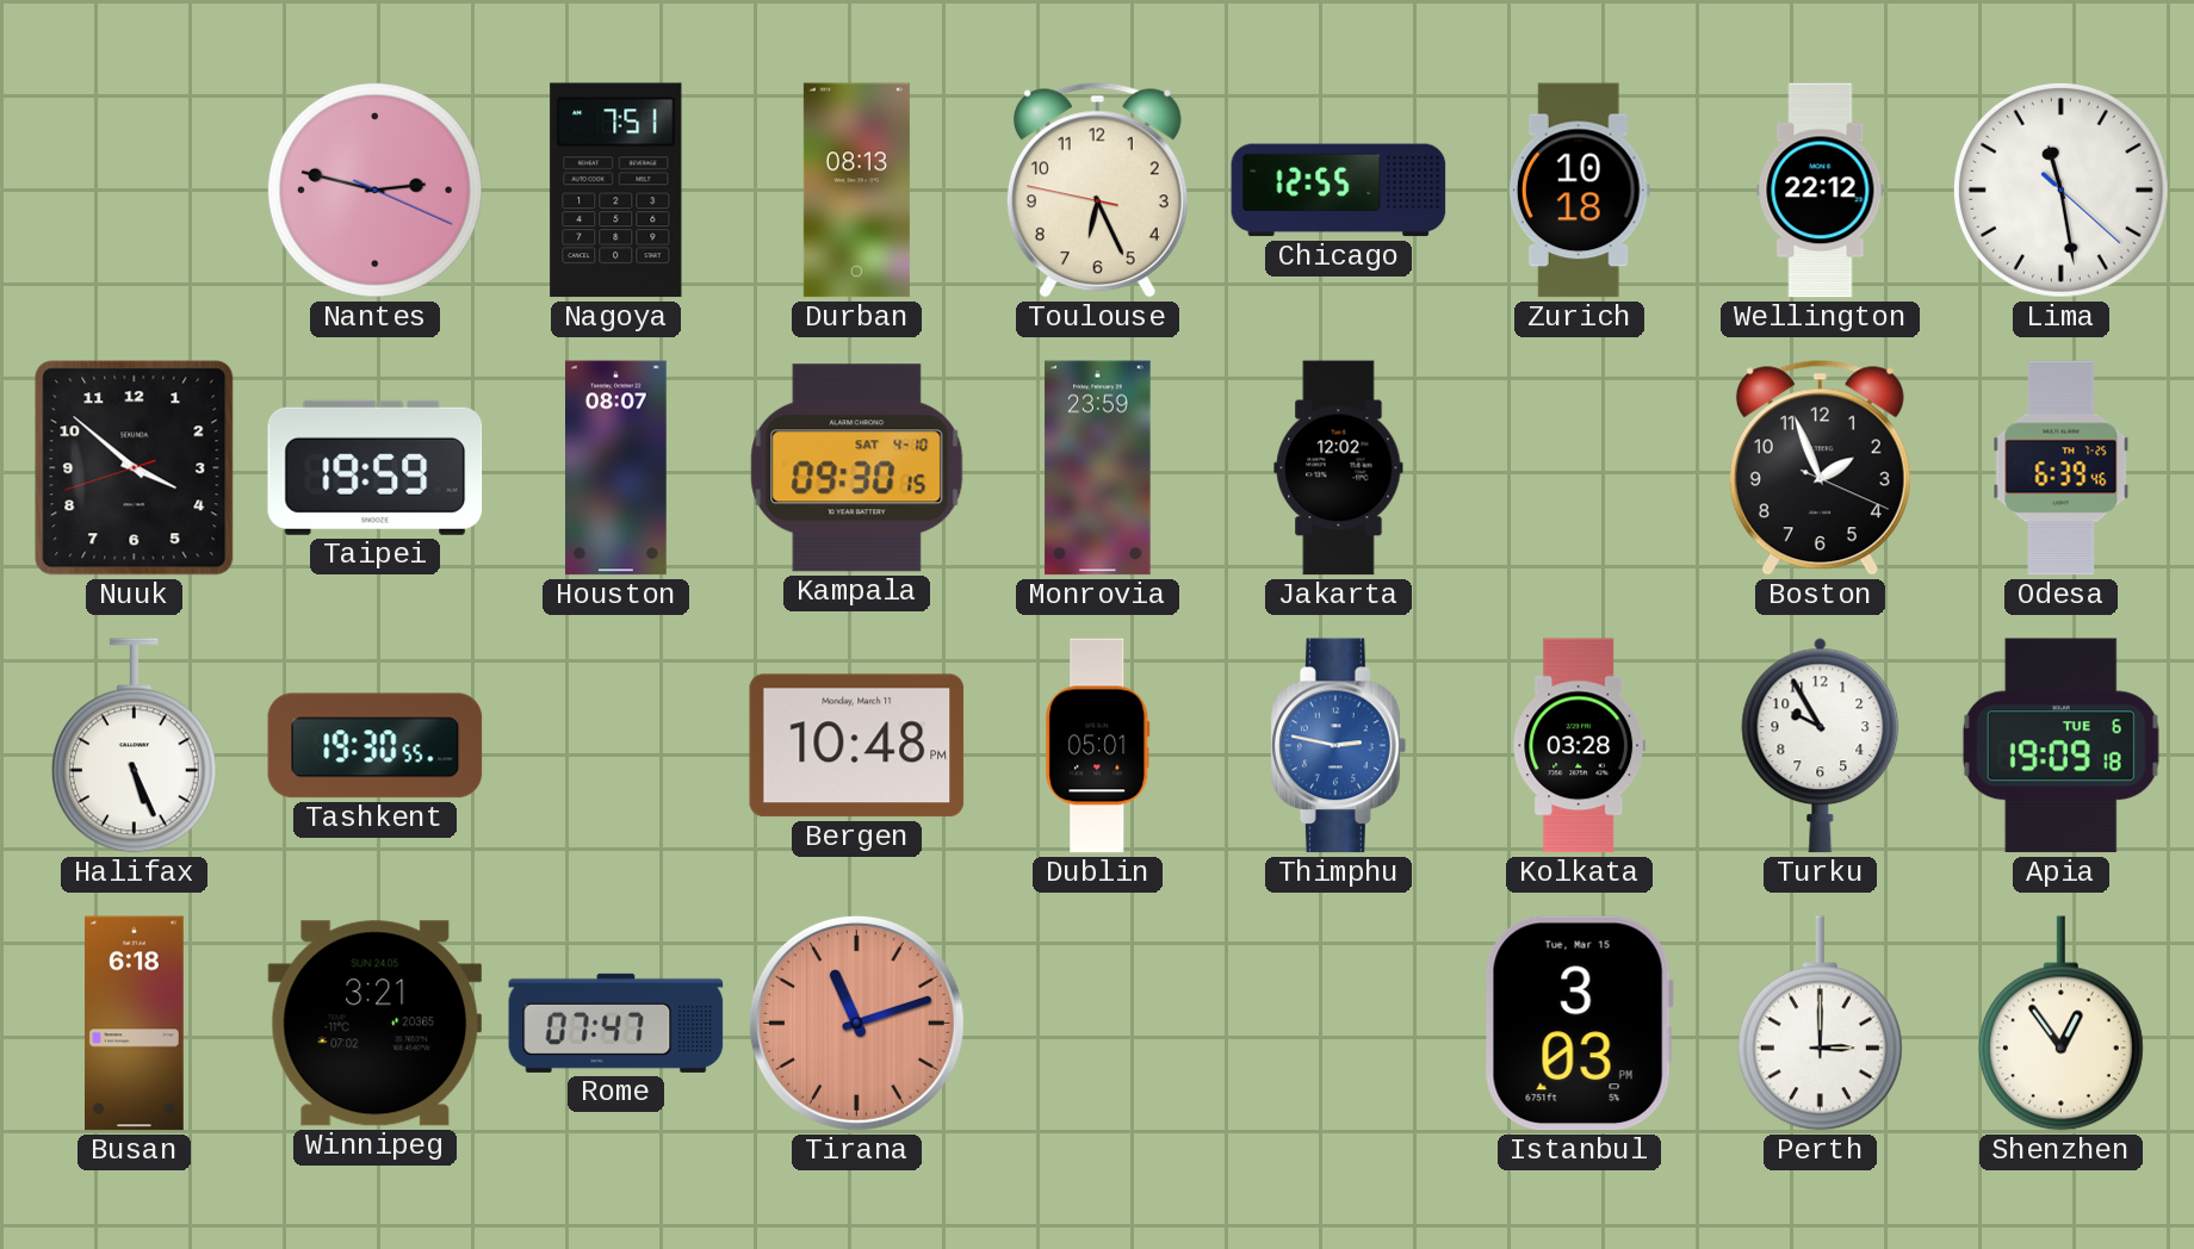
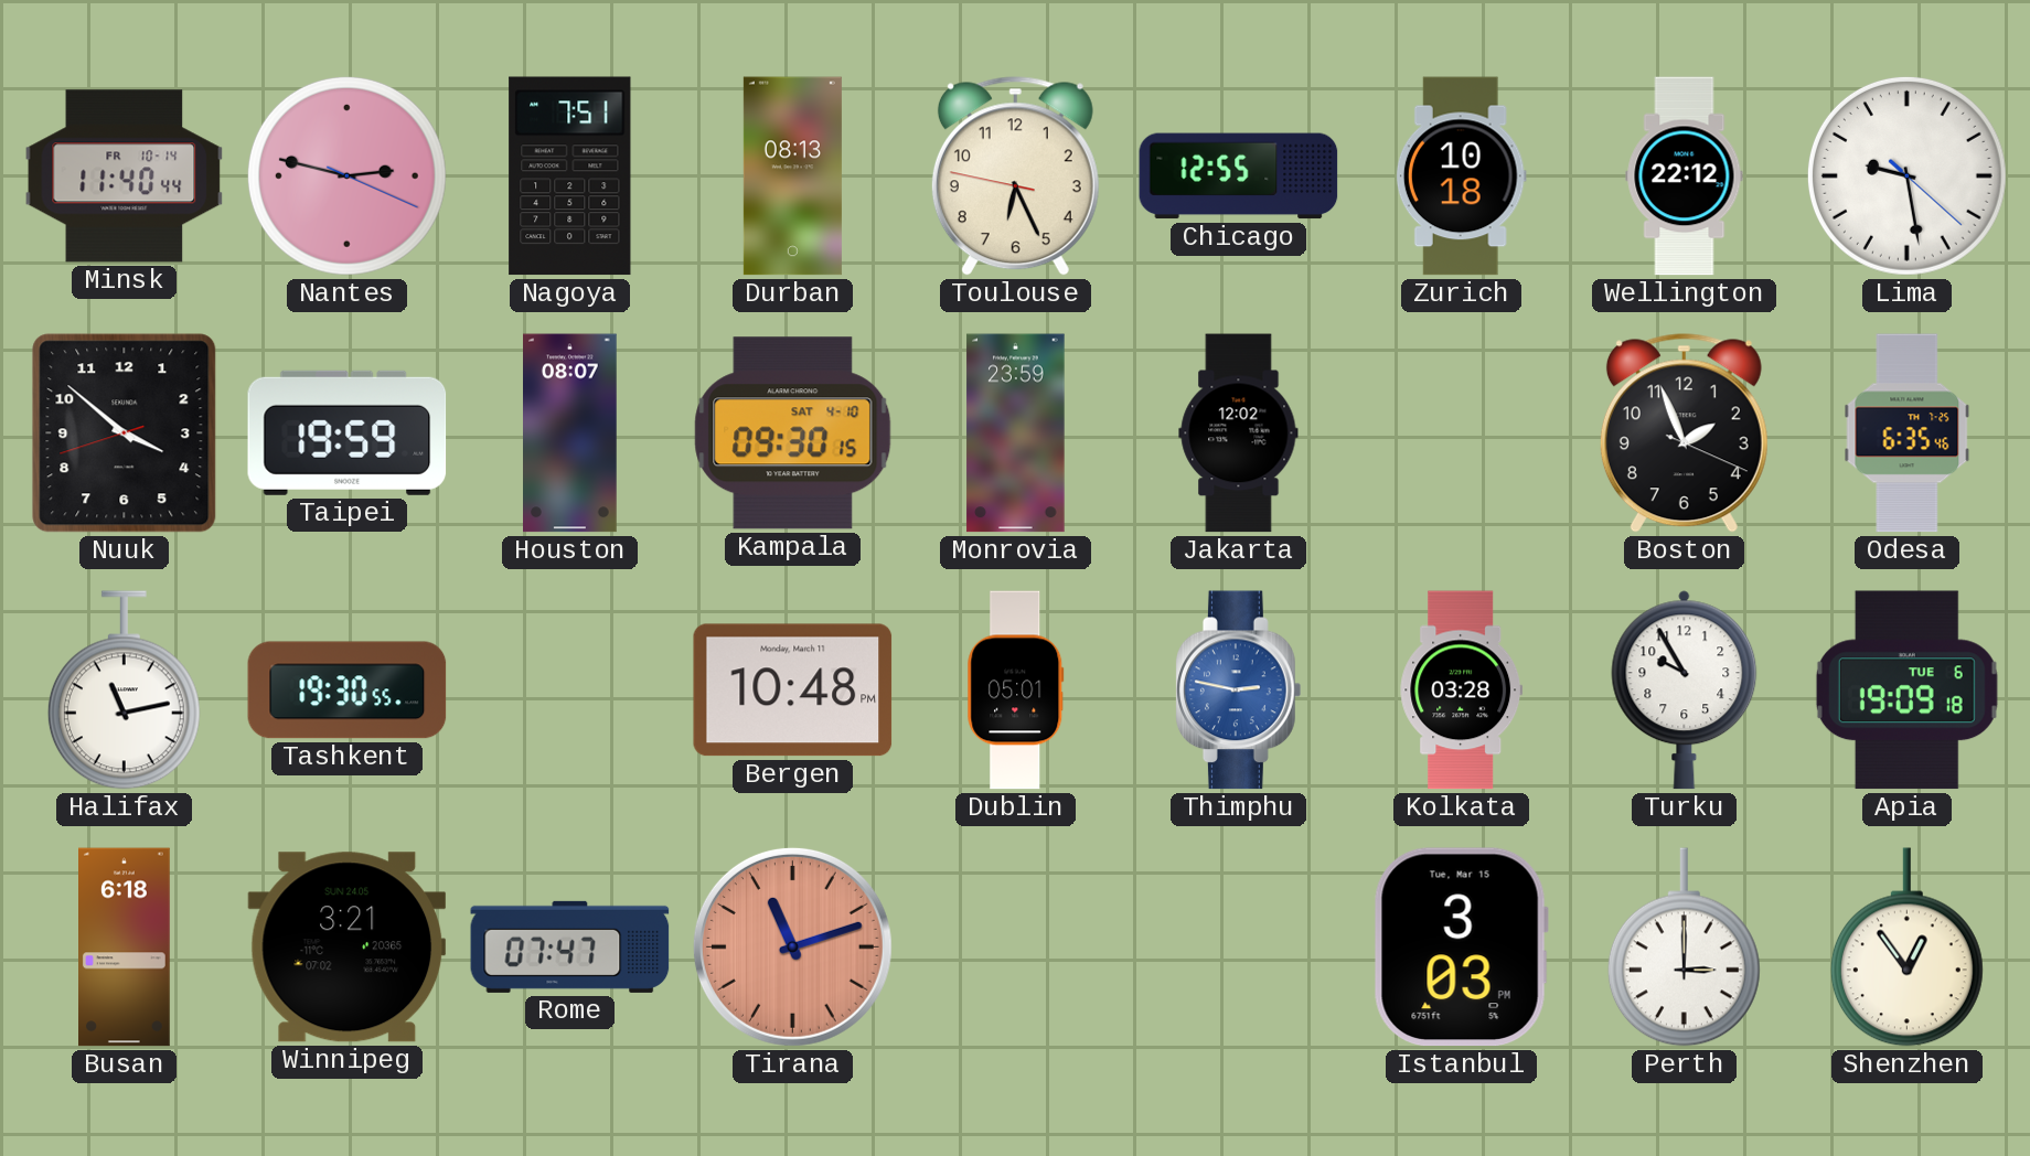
Minsk: none -> 11:40
Lima: 11:28 -> 9:28
Odesa: 6:39 -> 6:35
Halifax: 5:26 -> 11:13
